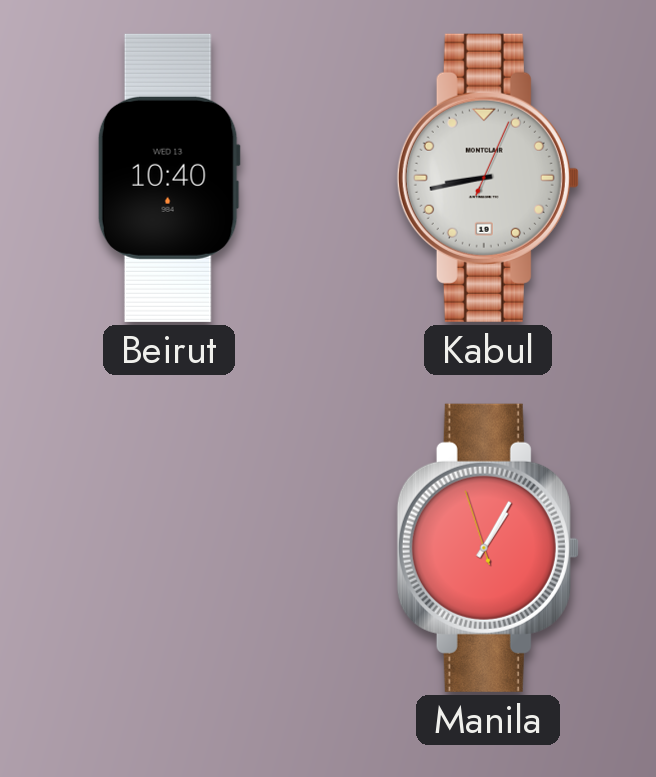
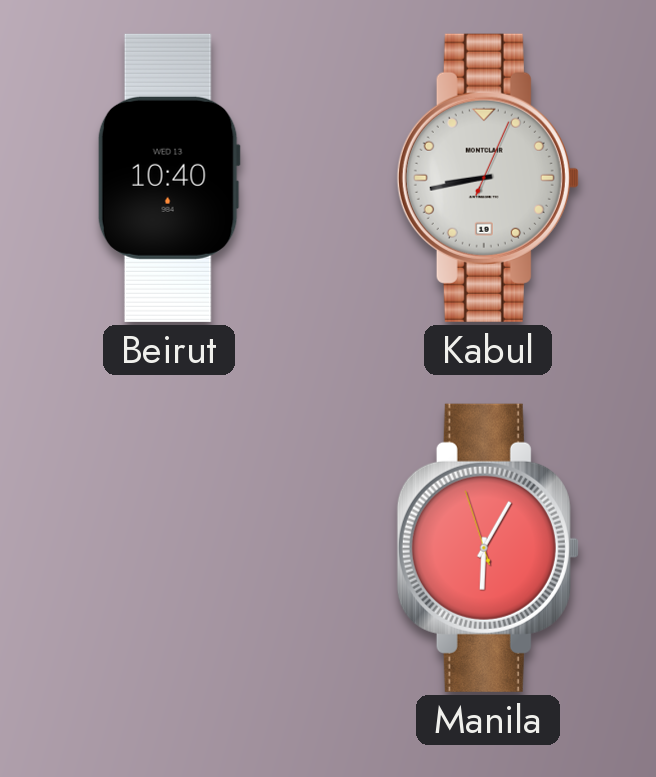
Manila: 1:04 -> 6:04
